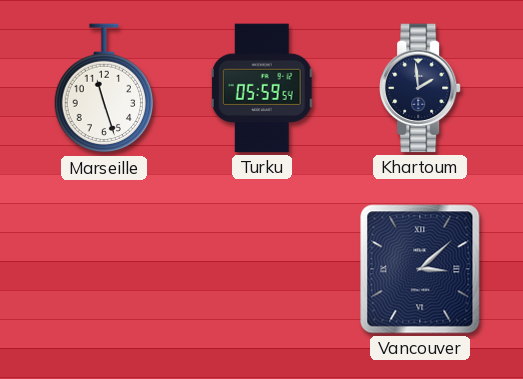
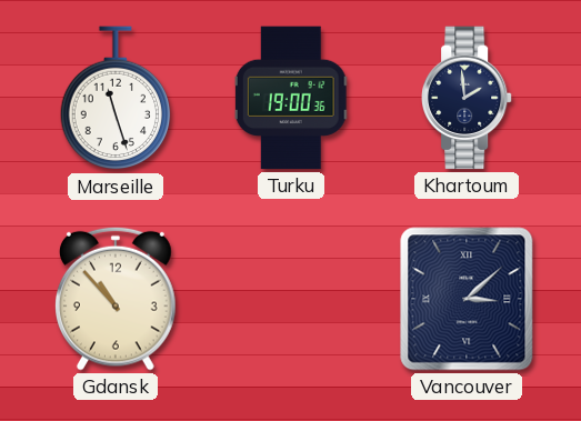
Turku: 05:59 -> 19:00
Gdansk: none -> 10:53
